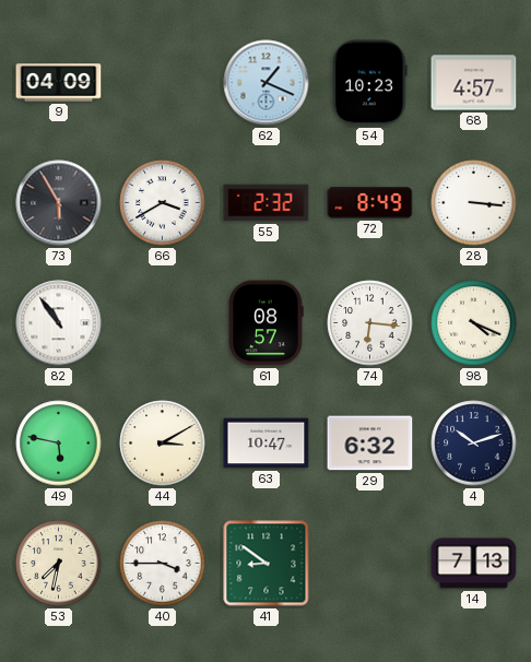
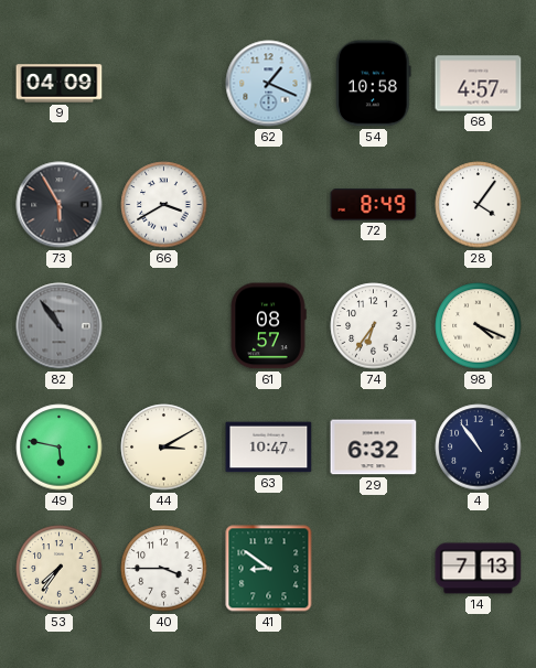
54: 10:23 -> 10:58
55: 2:32 -> none
28: 3:16 -> 4:06
82 dial: white -> grey
74: 6:16 -> 6:36
4: 10:12 -> 10:54
53: 7:32 -> 7:36
